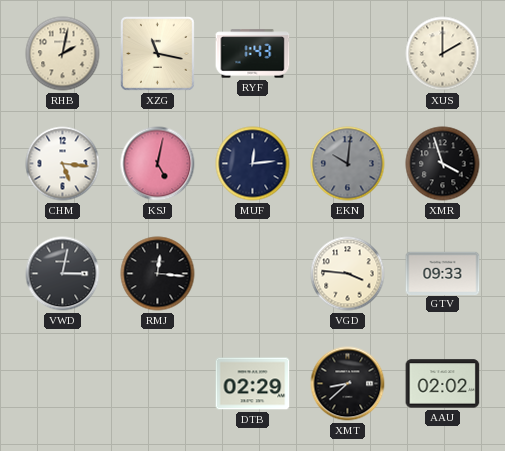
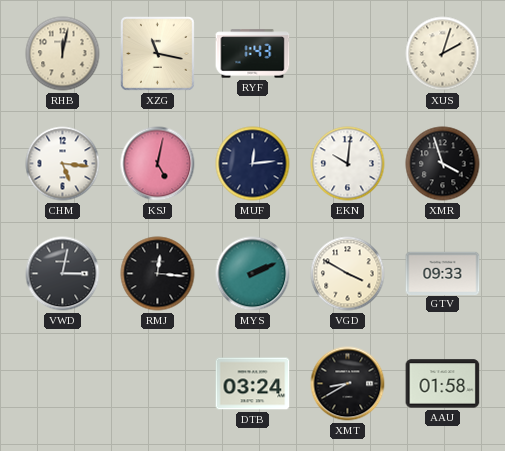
RHB: 2:02 -> 12:02
XUS: 2:00 -> 2:03
EKN dial: grey -> white
MYS: none -> 2:11
VGD: 3:46 -> 3:50
DTB: 02:29 -> 03:24
XMT: 8:38 -> 8:40
AAU: 02:02 -> 01:58
